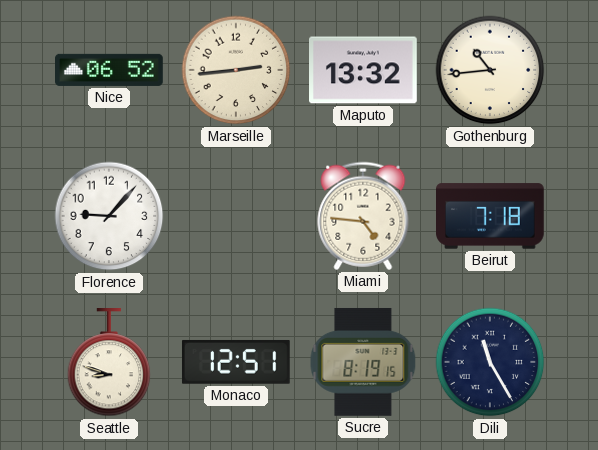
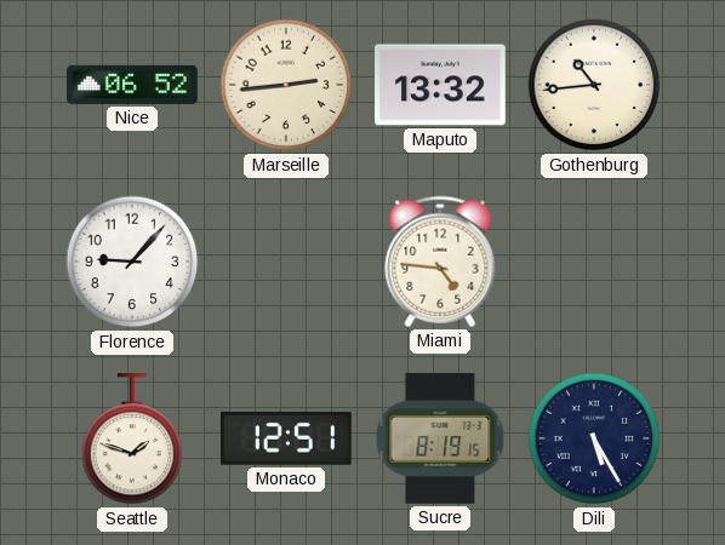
Beirut: 7:18 -> none
Seattle: 8:48 -> 1:48
Dili: 11:25 -> 5:25
